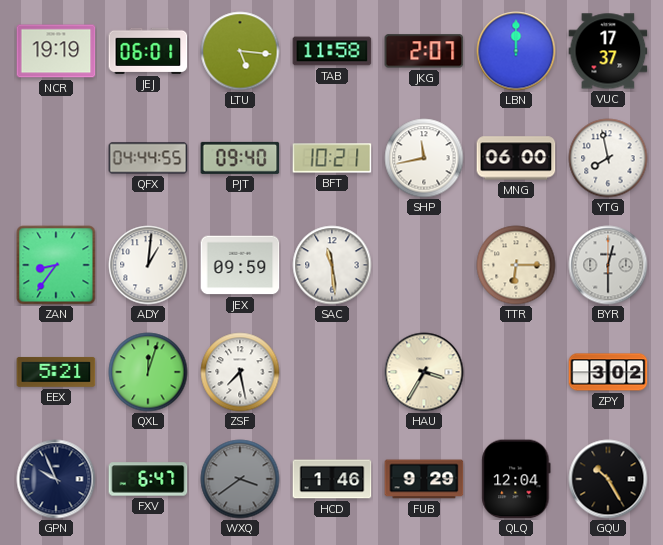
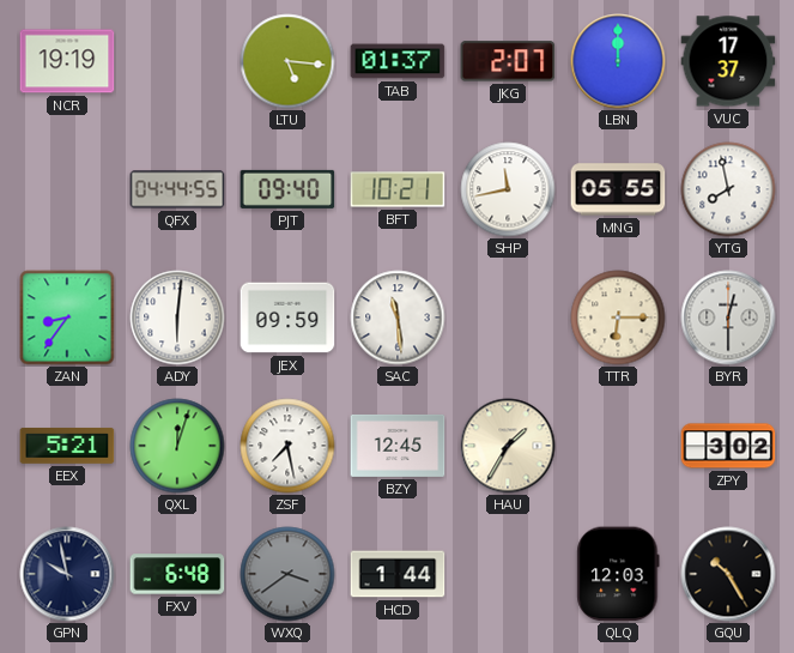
JEJ: 06:01 -> none
TAB: 11:58 -> 01:37
MNG: 06:00 -> 05:55
ADY: 1:01 -> 6:01
BZY: none -> 12:45
HAU: 3:35 -> 1:35
GPN: 9:56 -> 9:58
FXV: 6:47 -> 6:48
HCD: 1:46 -> 1:44
FUB: 9:29 -> none
QLQ: 12:04 -> 12:03
